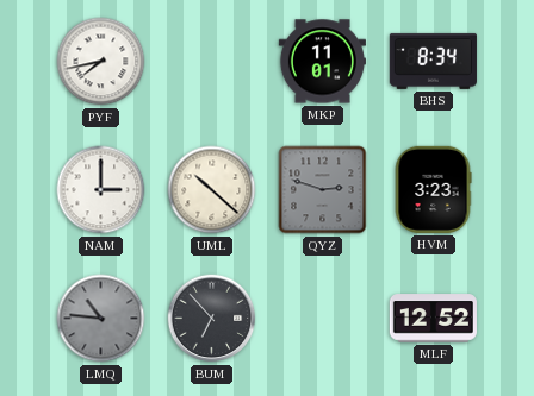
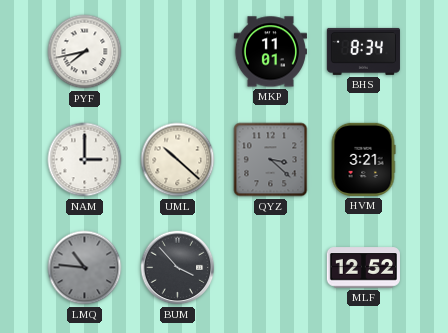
QYZ: 2:48 -> 3:22
HVM: 3:23 -> 3:21
BUM: 6:53 -> 3:53
